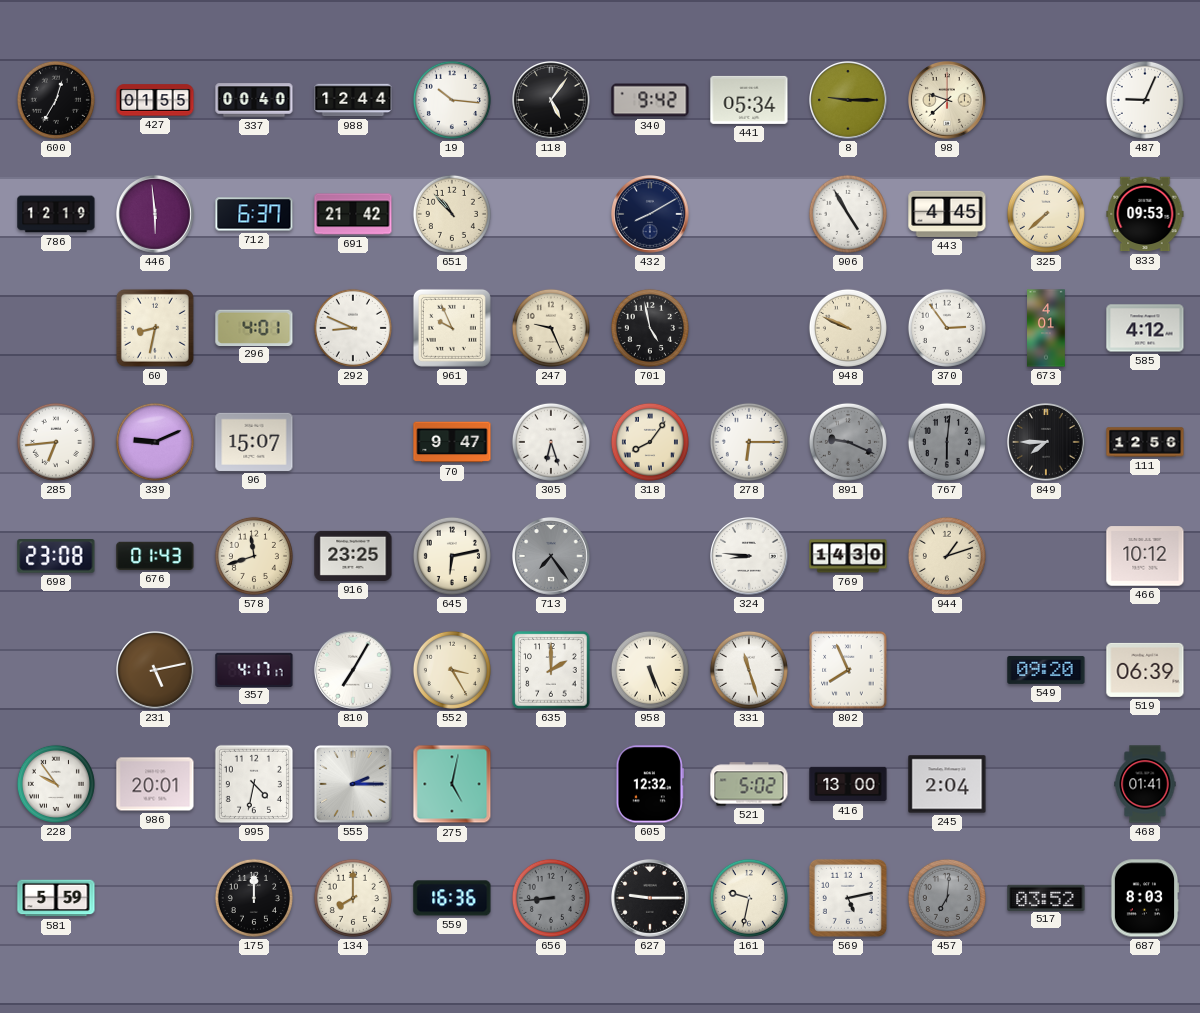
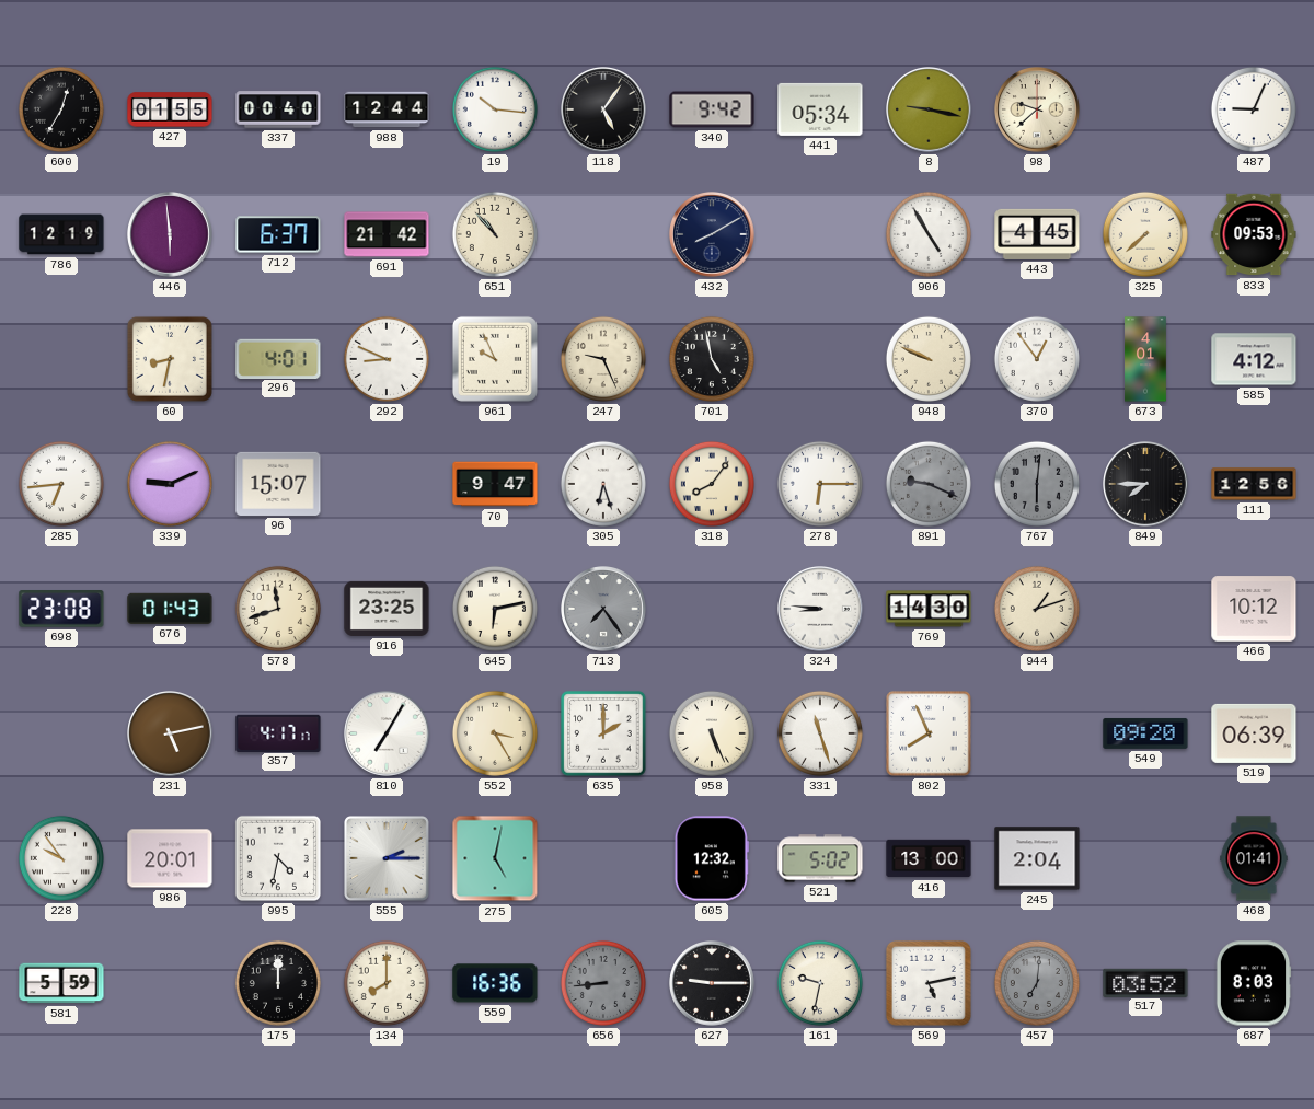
8: 9:15 -> 9:17
370: 2:54 -> 12:54
